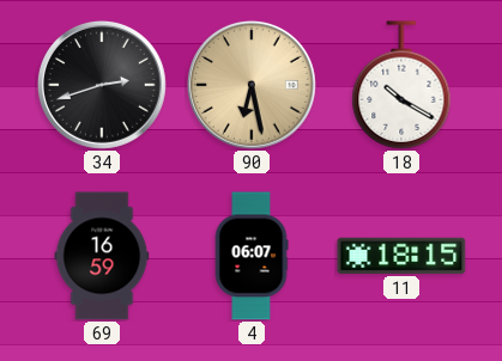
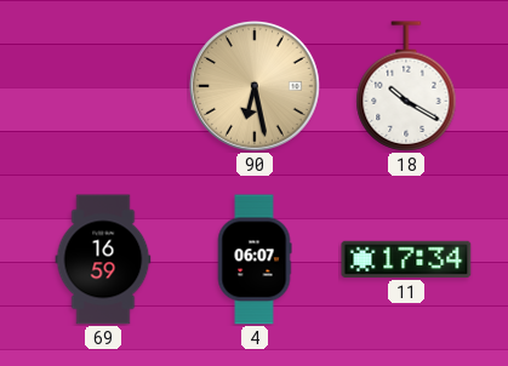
34: 2:42 -> none
11: 18:15 -> 17:34
